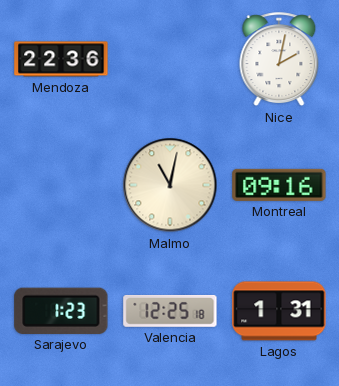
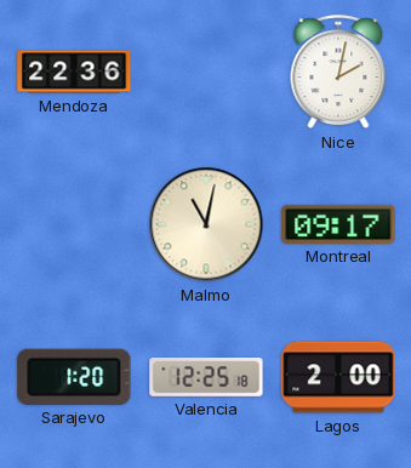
Montreal: 09:16 -> 09:17
Sarajevo: 1:23 -> 1:20
Lagos: 1:31 -> 2:00
